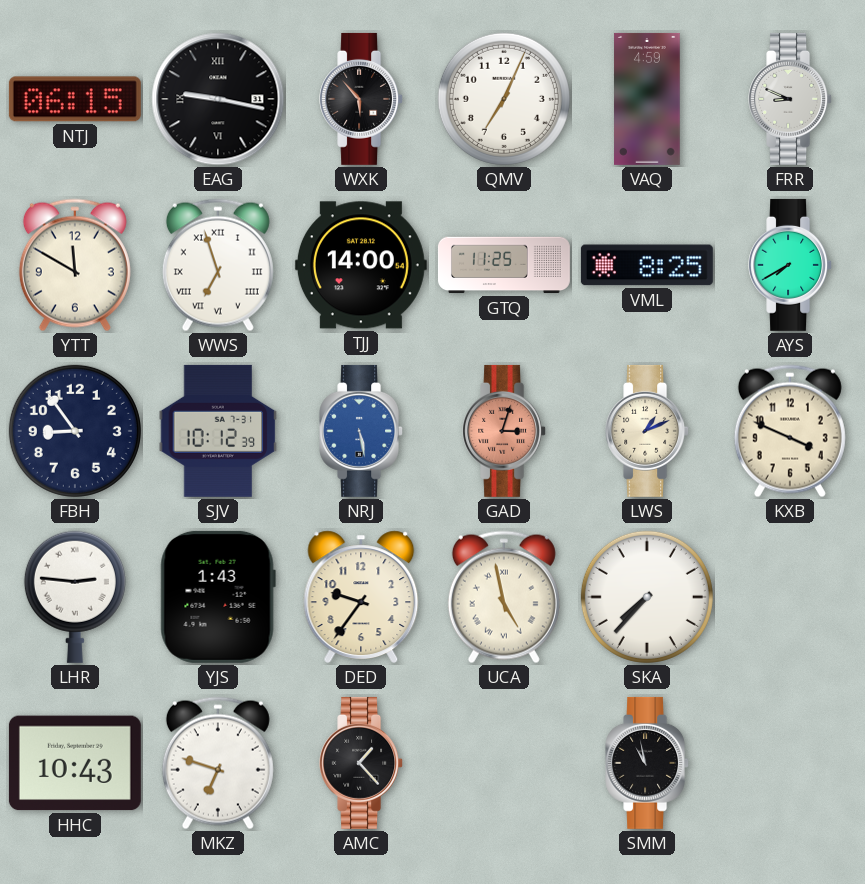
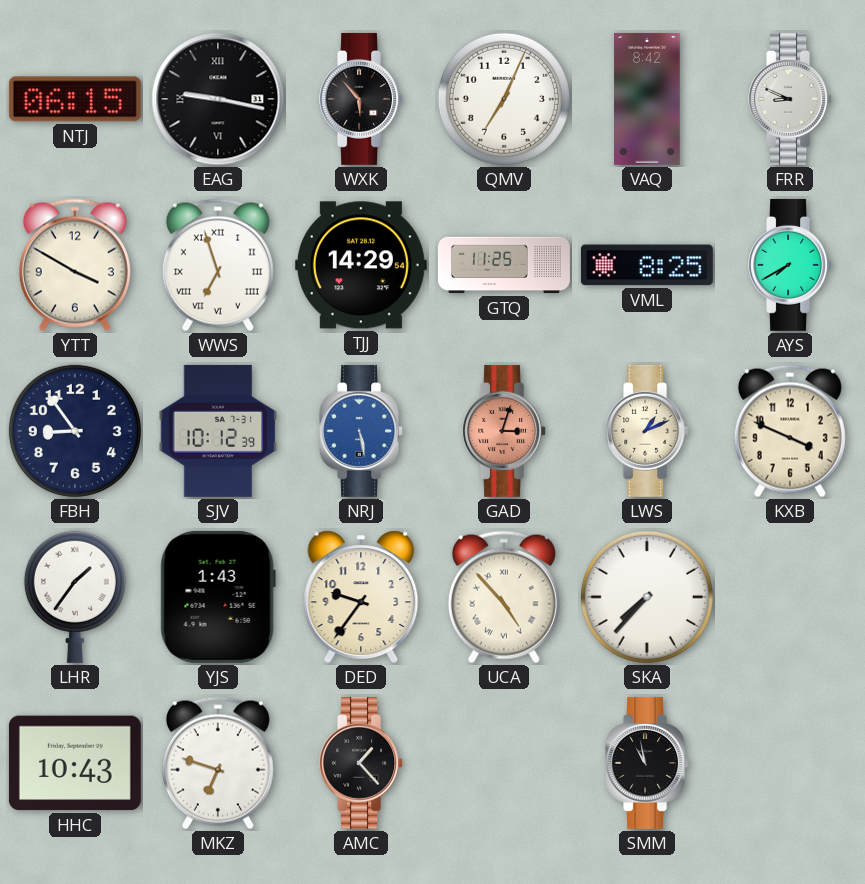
VAQ: 4:59 -> 8:42
YTT: 11:50 -> 3:50
TJJ: 14:00 -> 14:29
LHR: 2:46 -> 1:36
UCA: 4:58 -> 4:53
